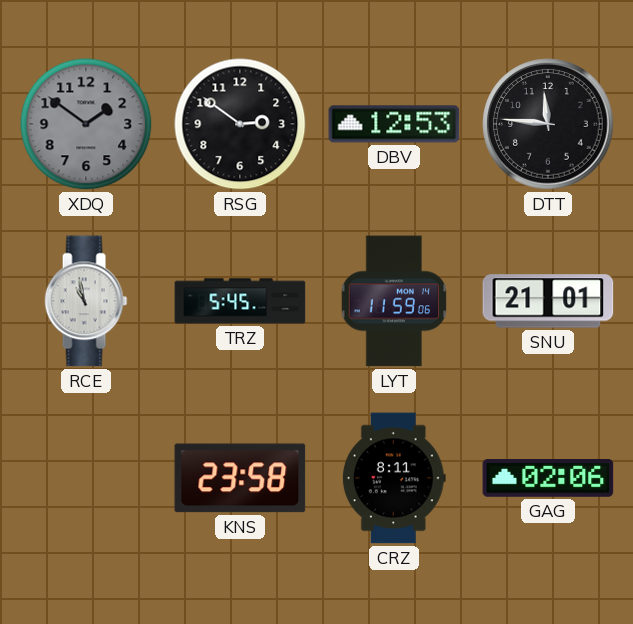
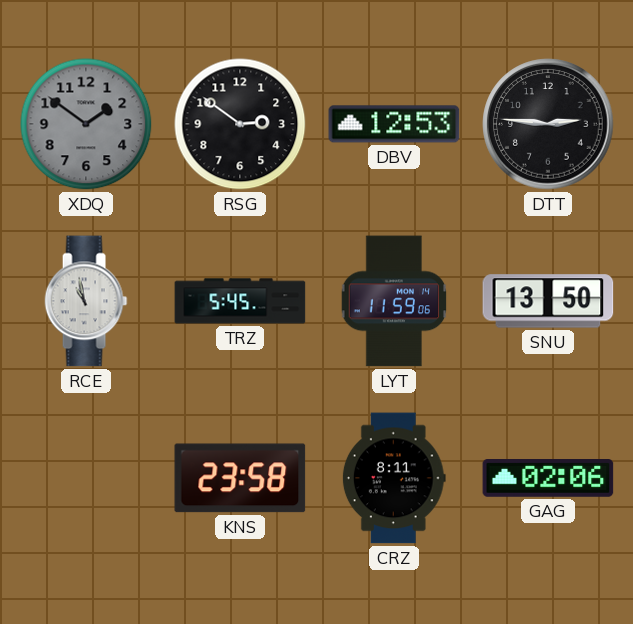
DTT: 11:46 -> 2:46
SNU: 21:01 -> 13:50
